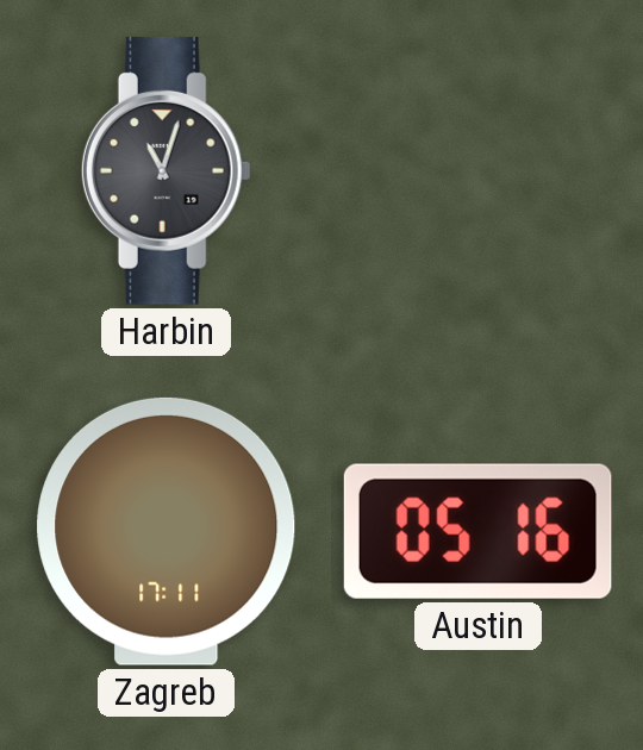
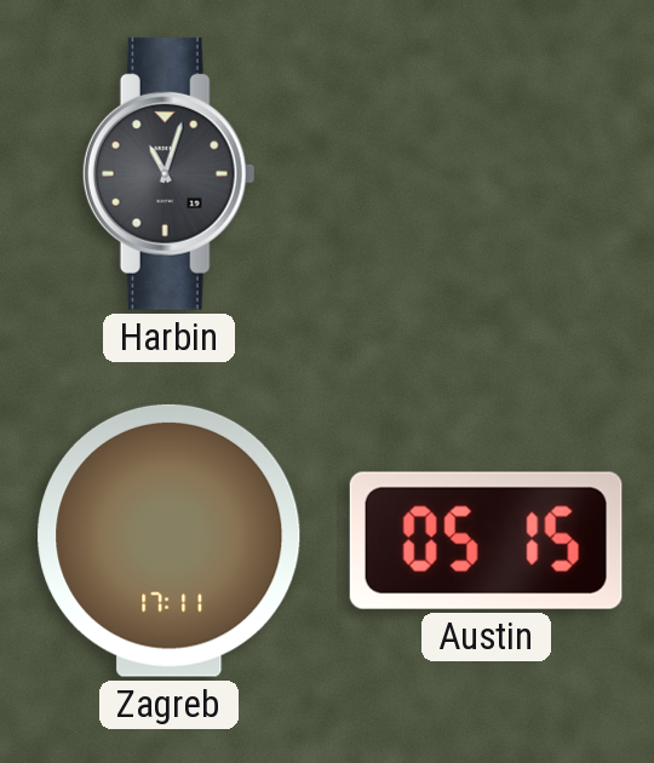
Austin: 05:16 -> 05:15
